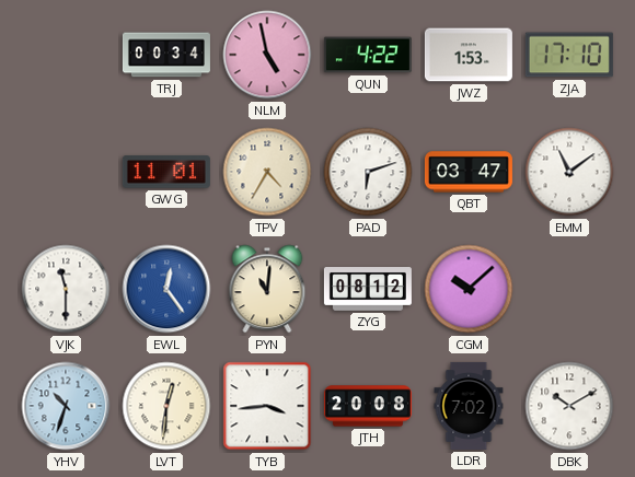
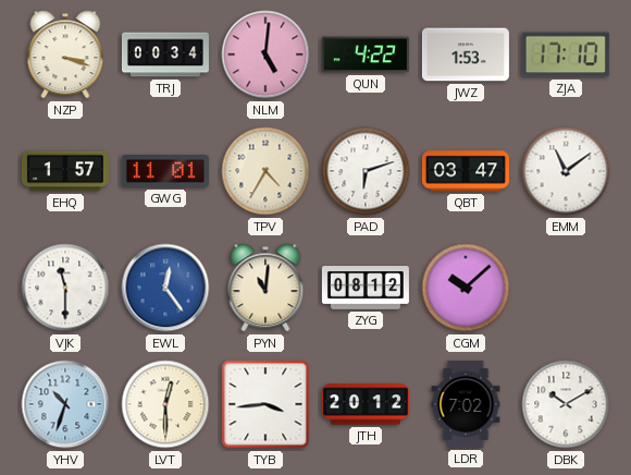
NZP: none -> 3:18
NLM: 4:58 -> 5:01
EHQ: none -> 1:57
LVT: 12:31 -> 12:30
JTH: 20:08 -> 20:12
